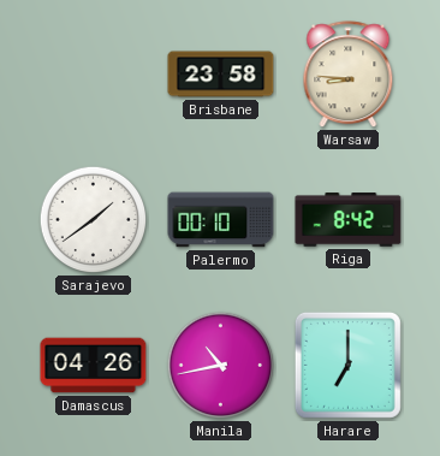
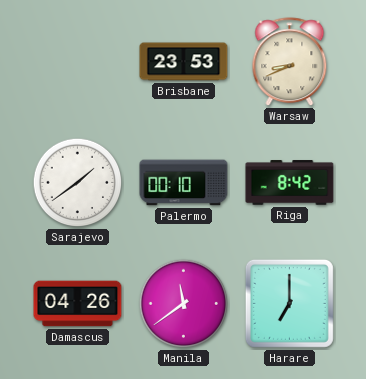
Brisbane: 23:58 -> 23:53
Warsaw: 8:46 -> 8:41
Manila: 10:43 -> 11:39
